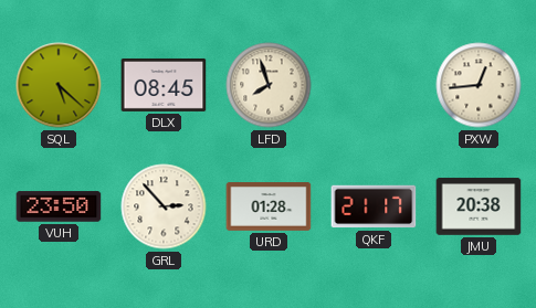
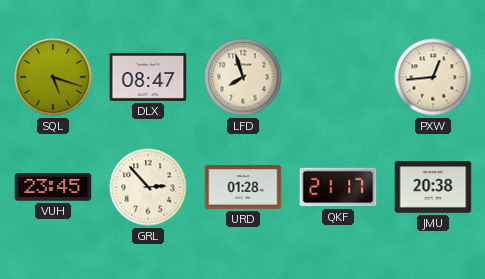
SQL: 5:22 -> 5:18
DLX: 08:45 -> 08:47
VUH: 23:50 -> 23:45
